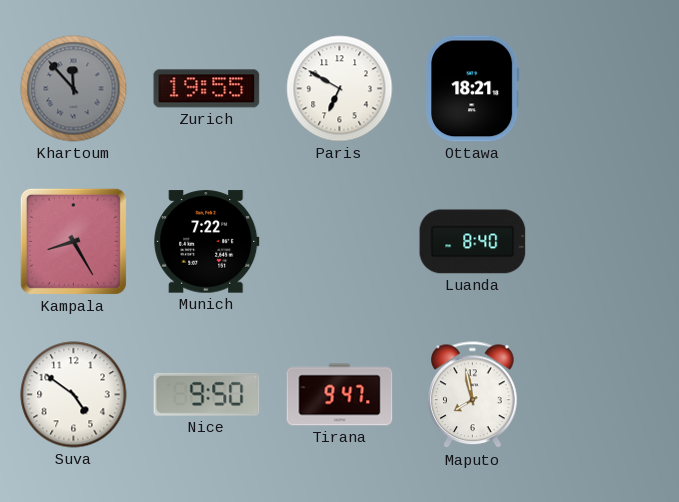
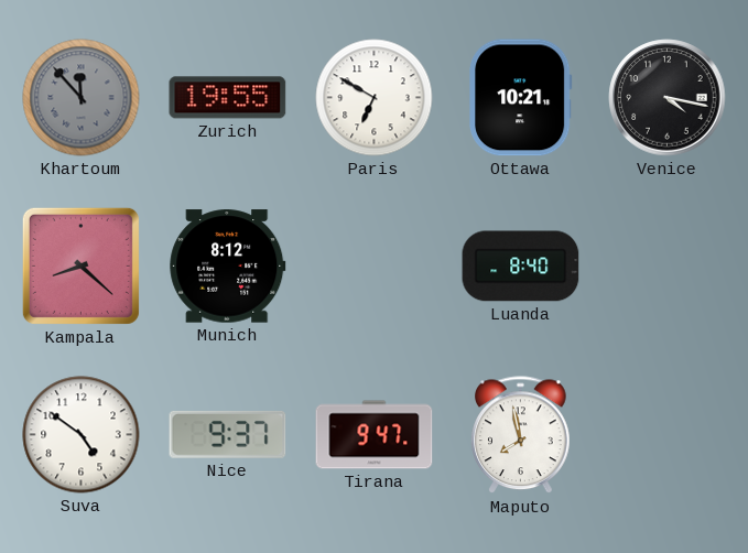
Ottawa: 18:21 -> 10:21
Venice: none -> 4:17
Kampala: 8:25 -> 8:22
Munich: 7:22 -> 8:12
Nice: 9:50 -> 9:37
